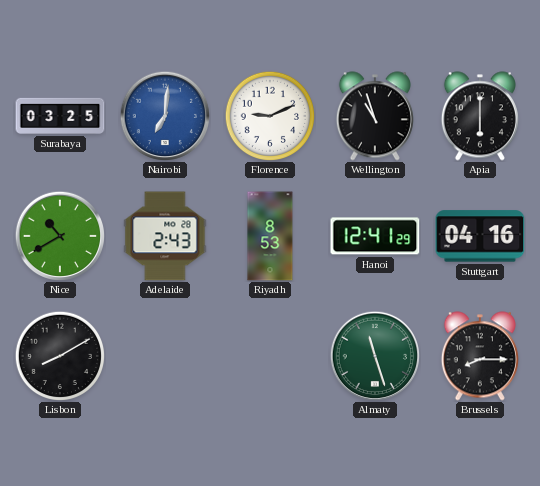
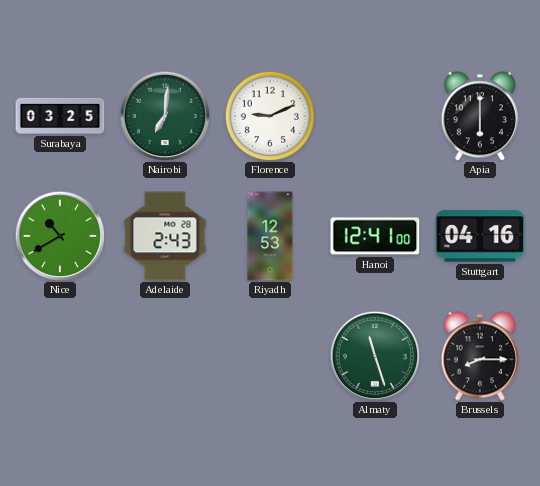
Nairobi dial: blue -> green
Wellington: 10:57 -> none
Riyadh: 8:53 -> 12:53
Hanoi: 12:41:29 -> 12:41:00
Lisbon: 8:10 -> none
